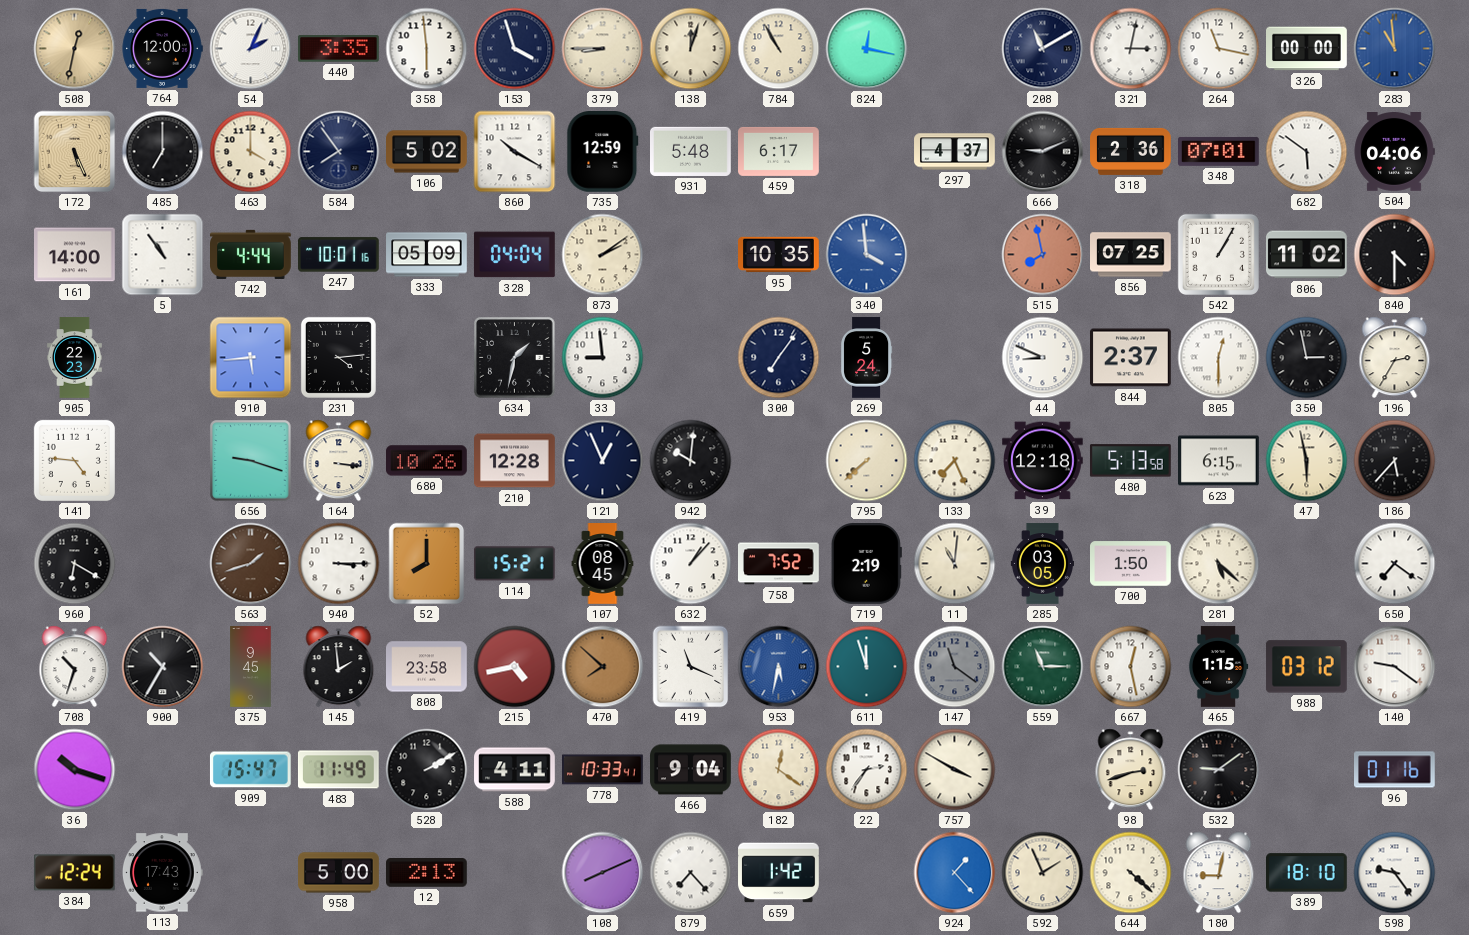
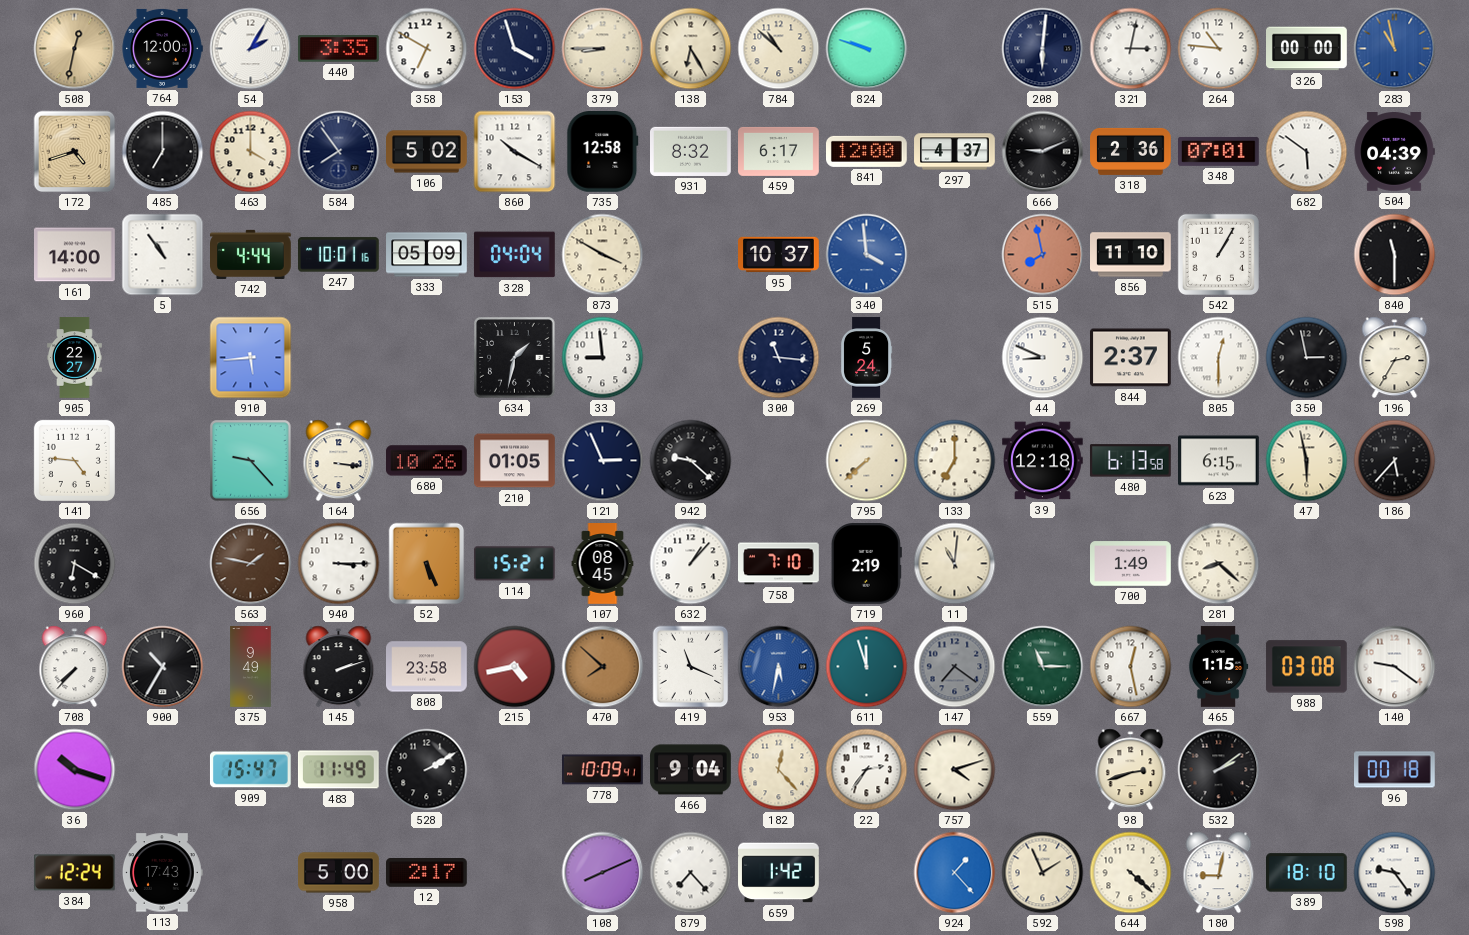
54: 2:04 -> 2:05
358: 5:59 -> 6:50
138: 12:03 -> 6:25
784: 10:55 -> 10:52
824: 12:17 -> 9:48
208: 11:10 -> 6:01
264: 11:17 -> 10:46
283: 10:59 -> 10:58
172: 5:26 -> 4:42
735: 12:59 -> 12:58
931: 5:48 -> 8:32
841: none -> 12:00
504: 04:06 -> 04:39
873: 2:09 -> 3:50
95: 10:35 -> 10:37
856: 07:25 -> 11:10
806: 11:02 -> none
840: 4:30 -> 11:30
905: 22:23 -> 22:27
231: 4:14 -> none
300: 7:06 -> 11:16
656: 9:18 -> 9:23
210: 12:28 -> 01:05
121: 12:56 -> 2:56
942: 10:01 -> 9:22
133: 7:26 -> 7:00
480: 5:13 -> 6:13
563: 1:42 -> 1:47
52: 8:00 -> 5:26
758: 7:52 -> 7:10
285: 03:05 -> none
700: 1:50 -> 1:49
281: 5:22 -> 8:22
650: 7:21 -> none
708: 10:33 -> 7:37
375: 9:45 -> 9:49
145: 1:59 -> 2:12
147: 11:21 -> 7:21
988: 03:12 -> 03:08
588: 4:11 -> none
778: 10:33 -> 10:09
182: 12:21 -> 12:23
757: 3:50 -> 4:12
532: 9:09 -> 2:09
96: 01:16 -> 00:18
12: 2:13 -> 2:17
